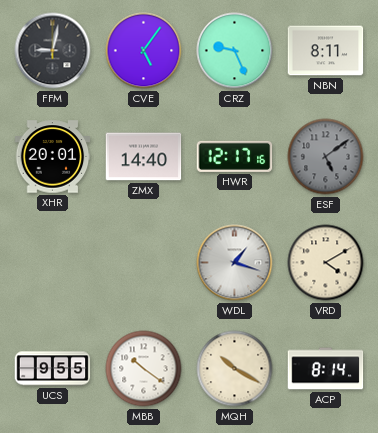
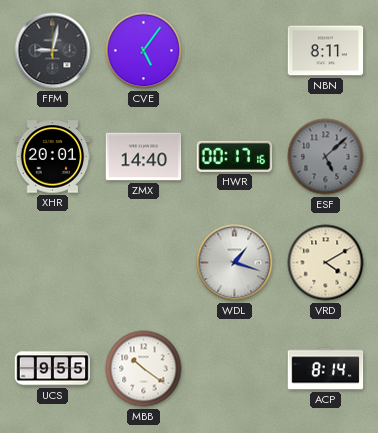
CRZ: 9:26 -> none
HWR: 12:17 -> 00:17
ESF: 5:09 -> 5:08
MQH: 10:20 -> none
